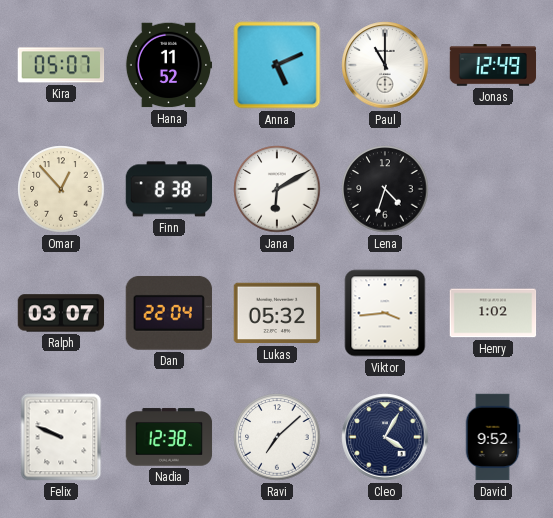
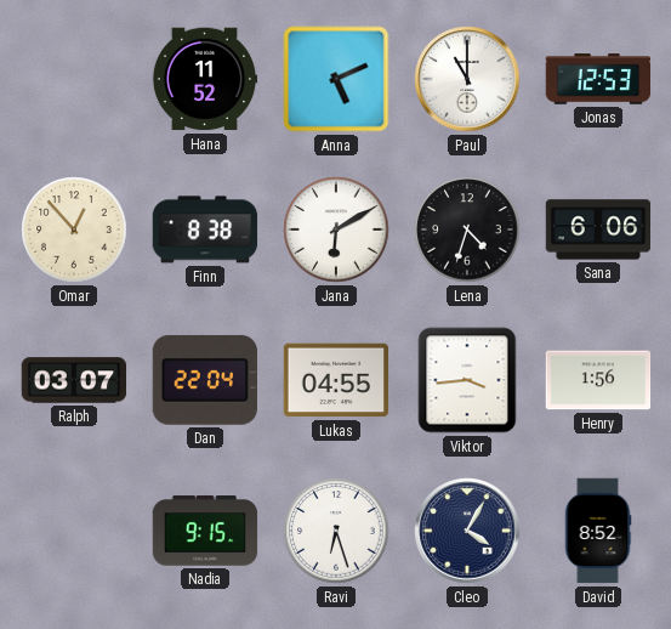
Kira: 05:07 -> none
Jonas: 12:49 -> 12:53
Sana: none -> 6:06
Lukas: 05:32 -> 04:55
Henry: 1:02 -> 1:56
Felix: 9:49 -> none
Nadia: 12:38 -> 9:15
Ravi: 7:08 -> 6:27
David: 9:52 -> 8:52
